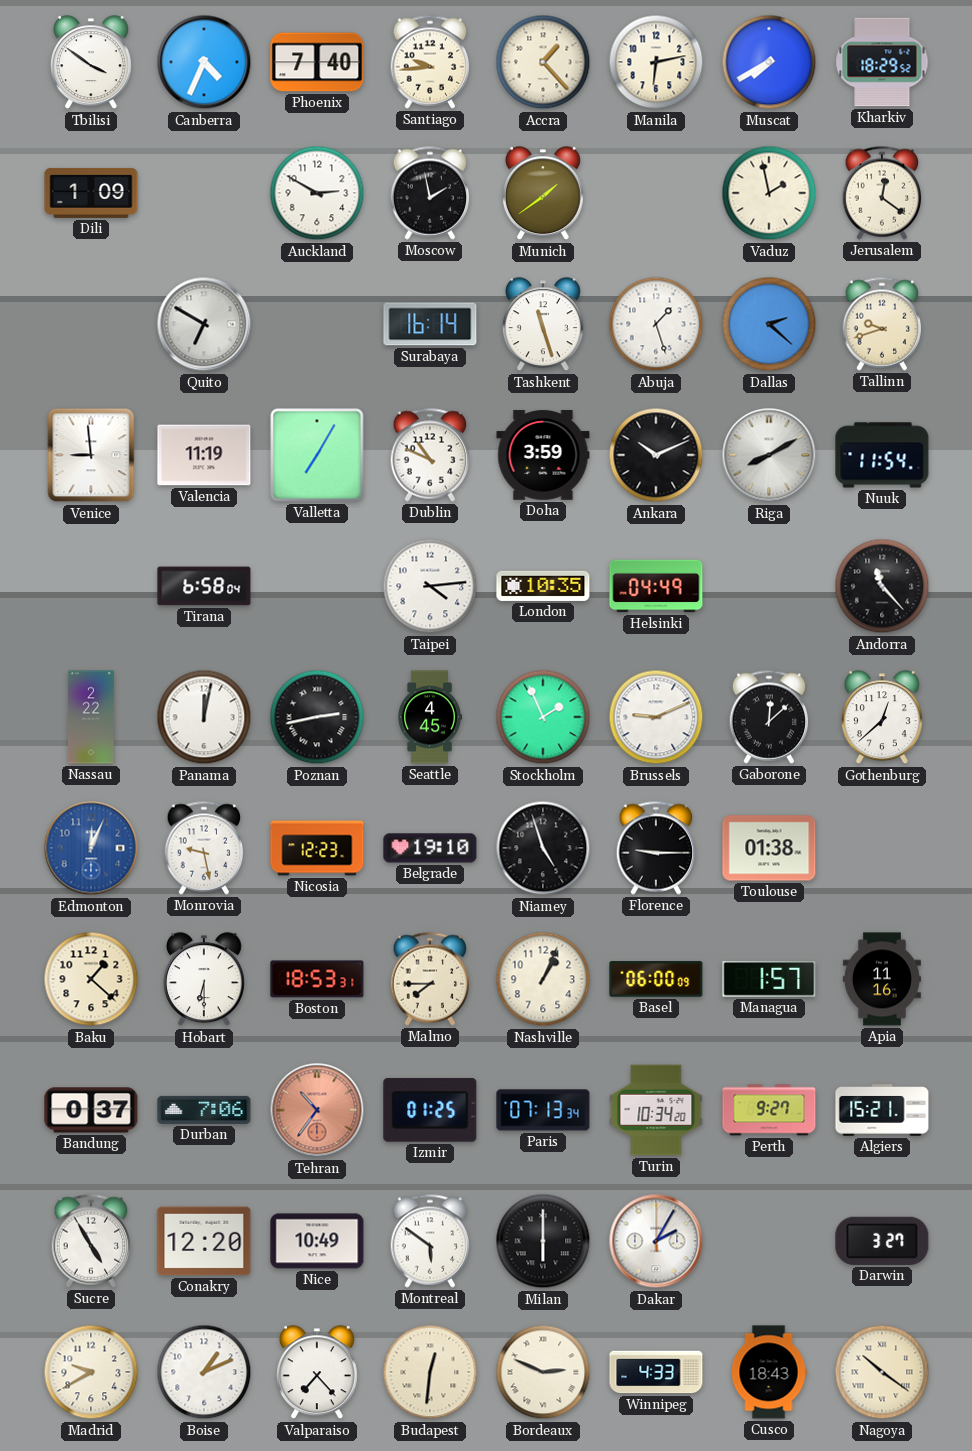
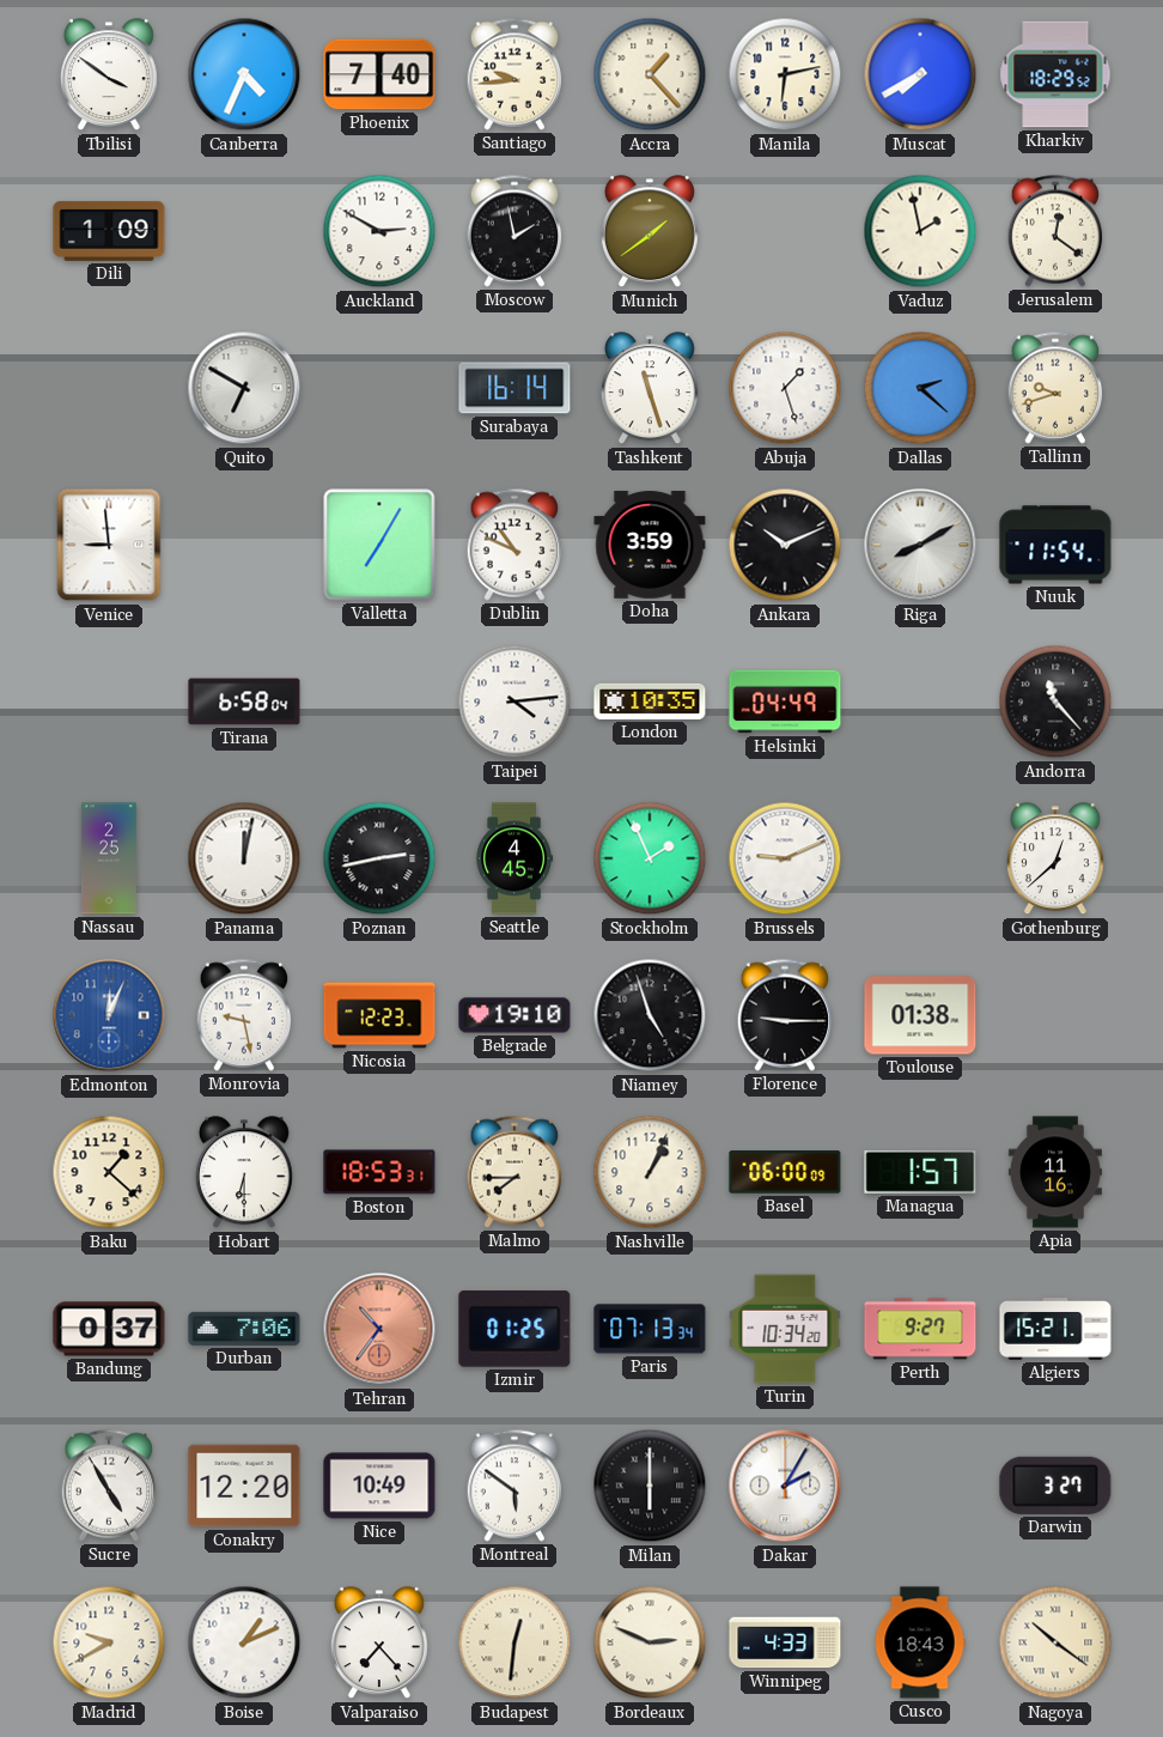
Valencia: 11:19 -> none
Nassau: 2:22 -> 2:25
Gaborone: 12:08 -> none
